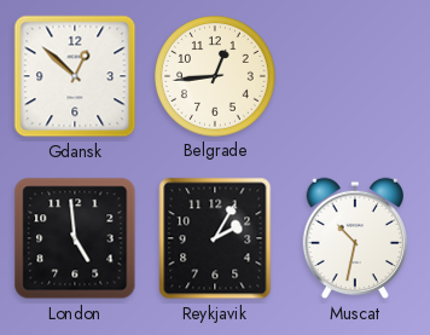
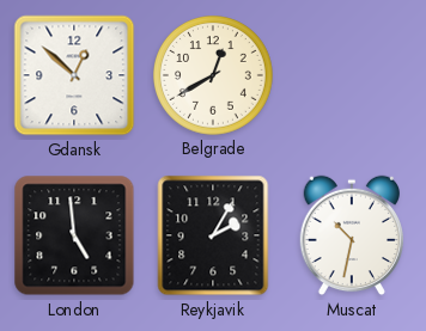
Belgrade: 12:44 -> 12:40
